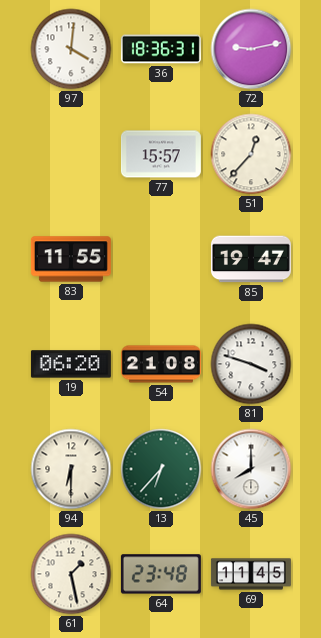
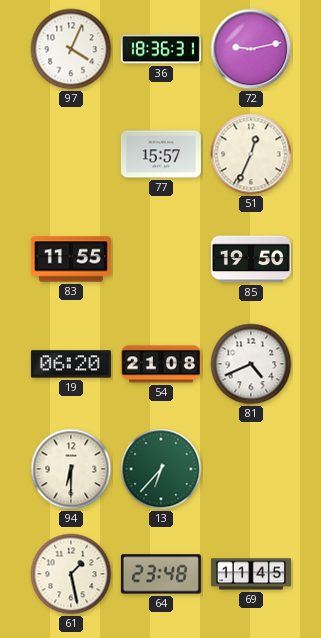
97: 4:01 -> 4:04
51: 12:37 -> 12:34
85: 19:47 -> 19:50
81: 3:48 -> 4:41
45: 8:00 -> none
